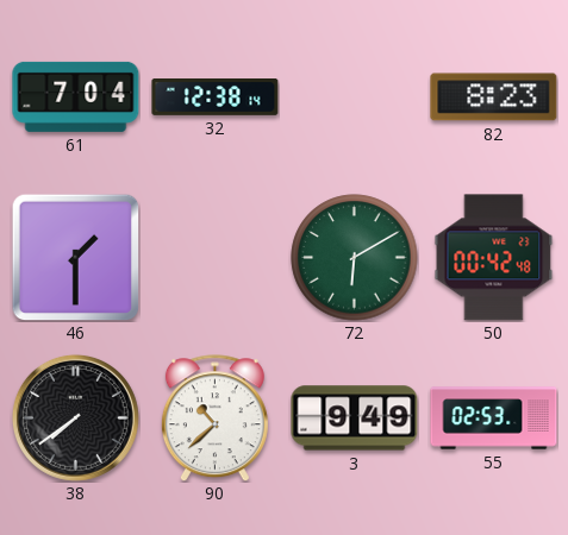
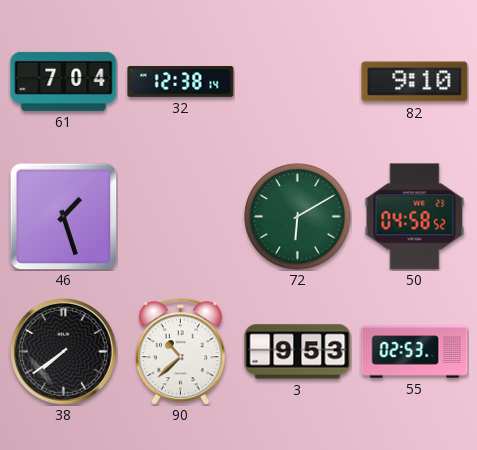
82: 8:23 -> 9:10
46: 1:30 -> 1:27
50: 00:42 -> 04:58
3: 9:49 -> 9:53
